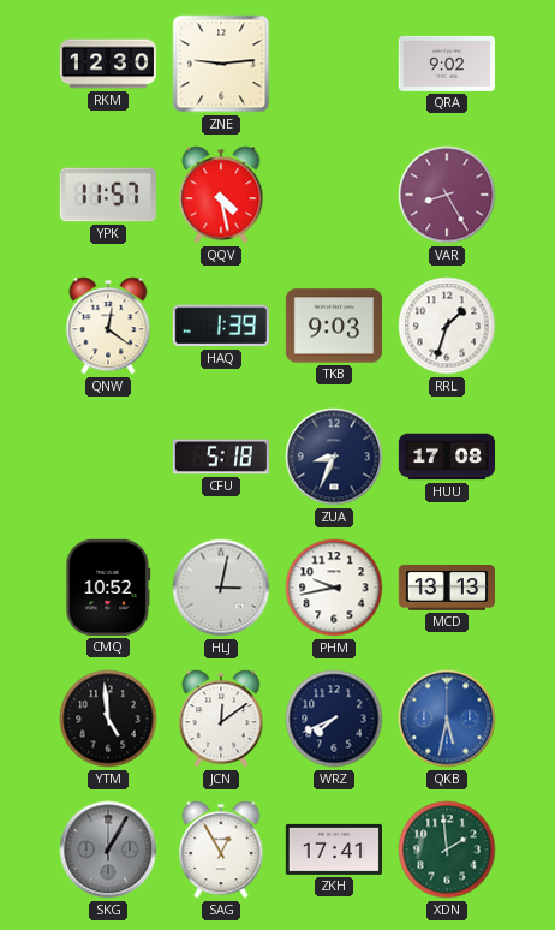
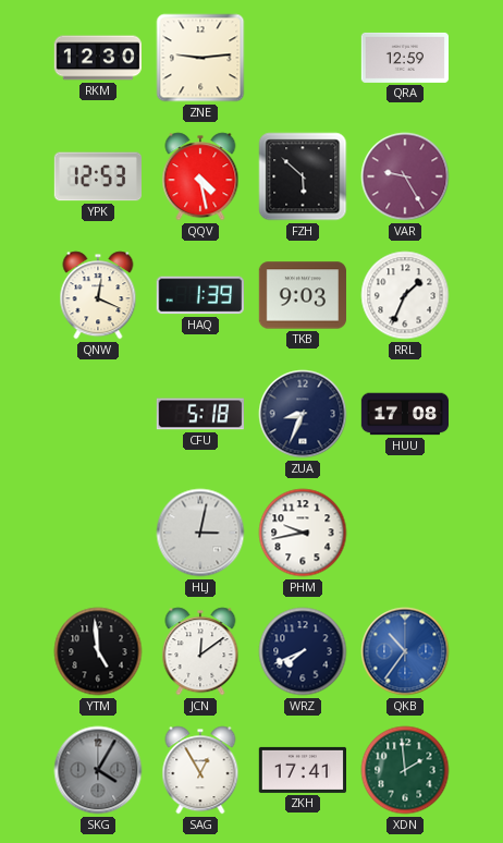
QRA: 9:02 -> 12:59
YPK: 11:57 -> 12:53
FZH: none -> 5:52
VAR: 8:25 -> 9:25
QNW: 12:21 -> 12:19
RRL: 1:33 -> 1:34
CMQ: 10:52 -> none
MCD: 13:13 -> none
QKB: 5:32 -> 10:36
SKG: 1:05 -> 4:05
